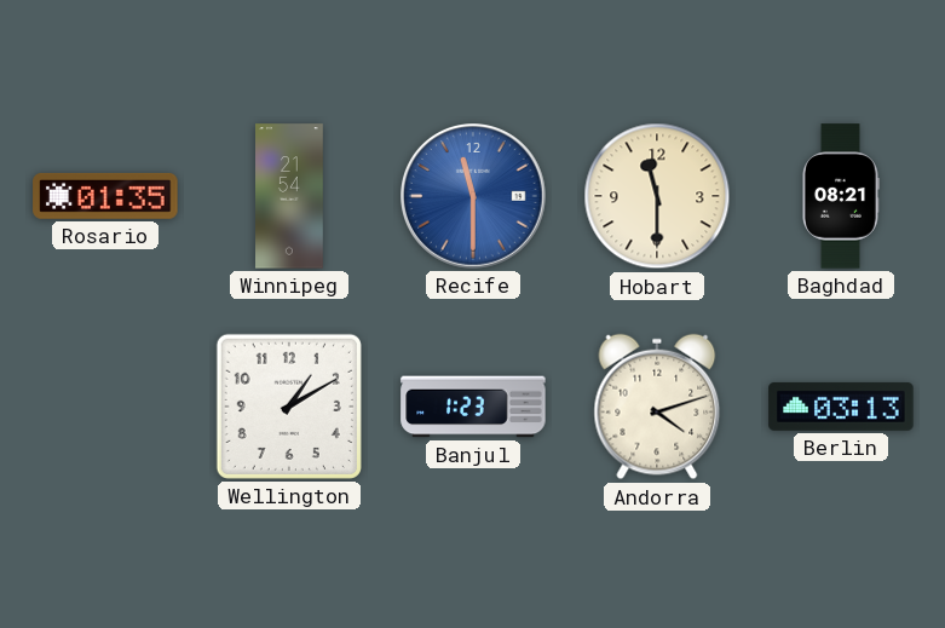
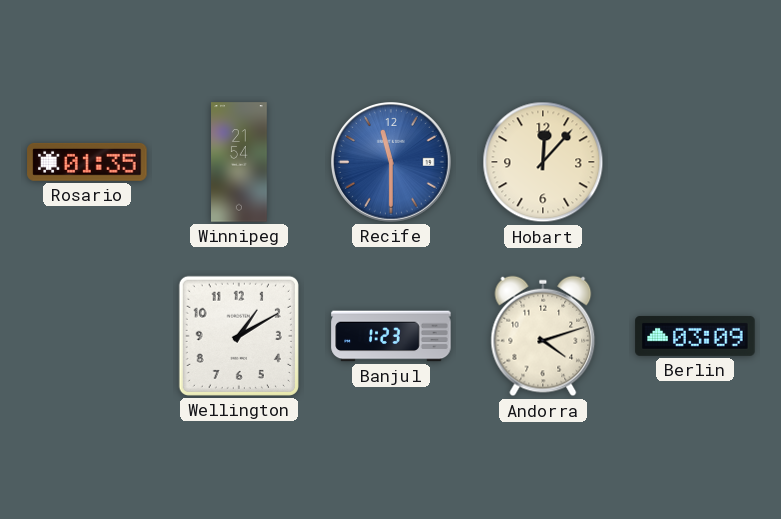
Hobart: 11:30 -> 12:07
Baghdad: 08:21 -> none
Berlin: 03:13 -> 03:09
